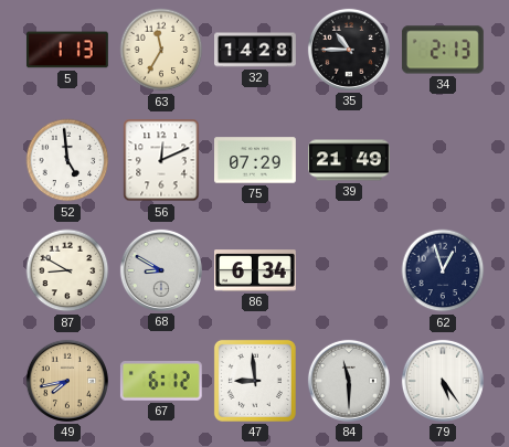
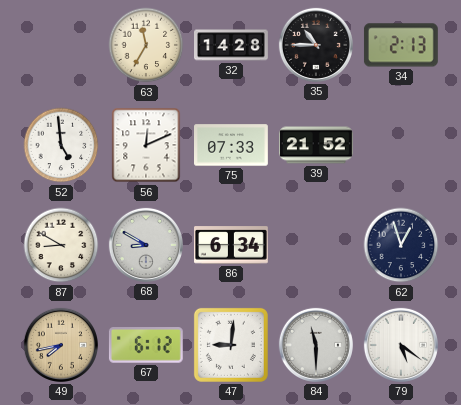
5: 1:13 -> none
75: 07:29 -> 07:33
39: 21:49 -> 21:52
47: 8:59 -> 9:01
79: 5:24 -> 5:21
